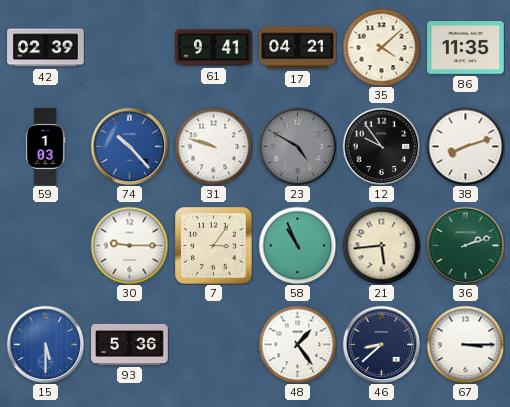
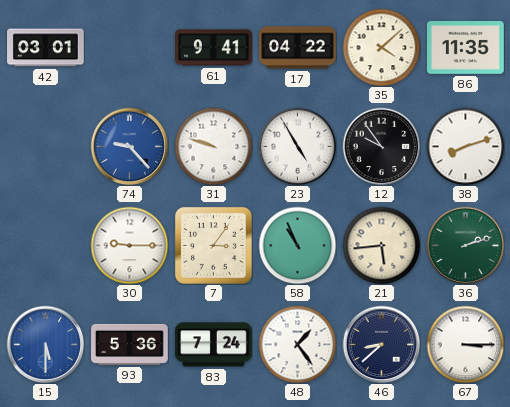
42: 02:39 -> 03:01
17: 04:21 -> 04:22
59: 1:03 -> none
74: 10:23 -> 9:23
23: 4:50 -> 4:55
23 dial: grey -> white
83: none -> 7:24
